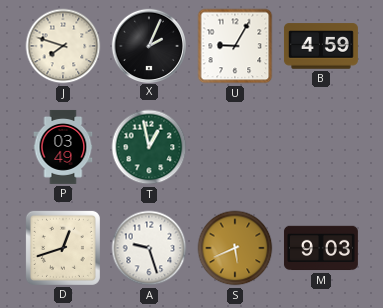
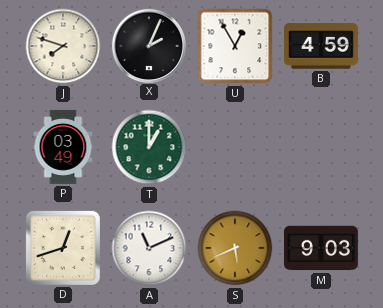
U: 9:05 -> 12:55
T: 12:58 -> 1:00
A: 9:27 -> 11:11
